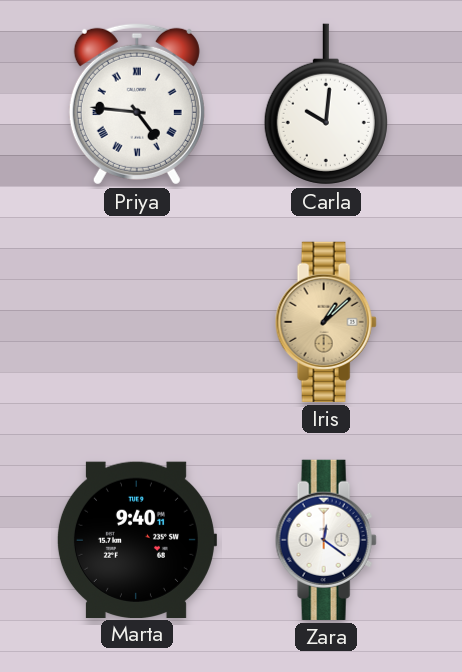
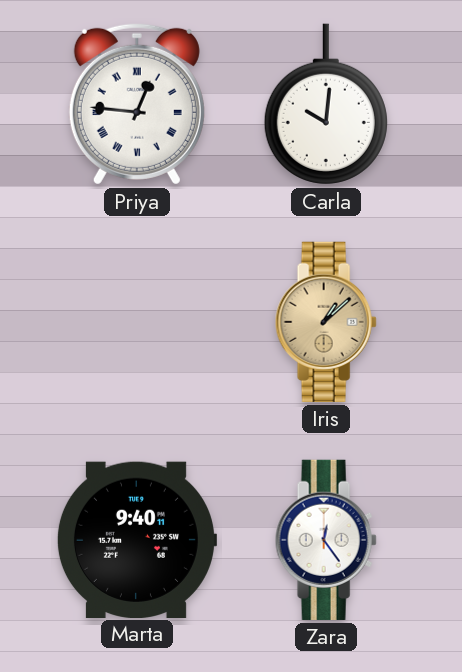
Priya: 4:46 -> 12:46
Zara: 12:21 -> 12:24
